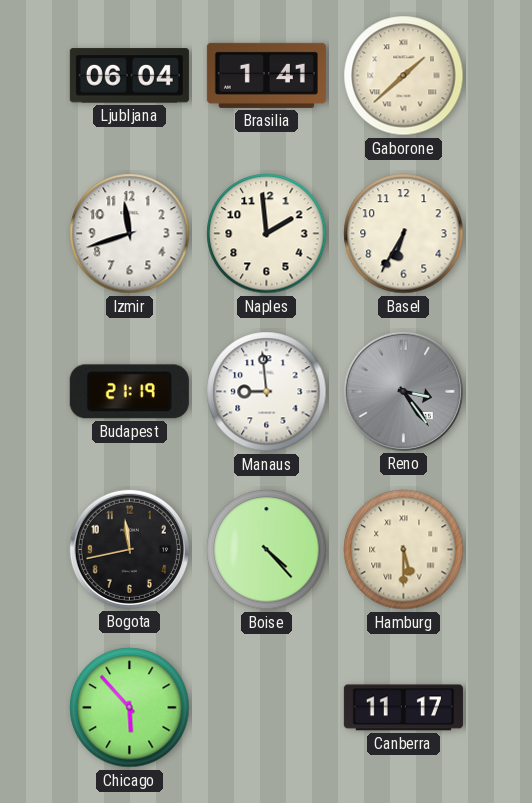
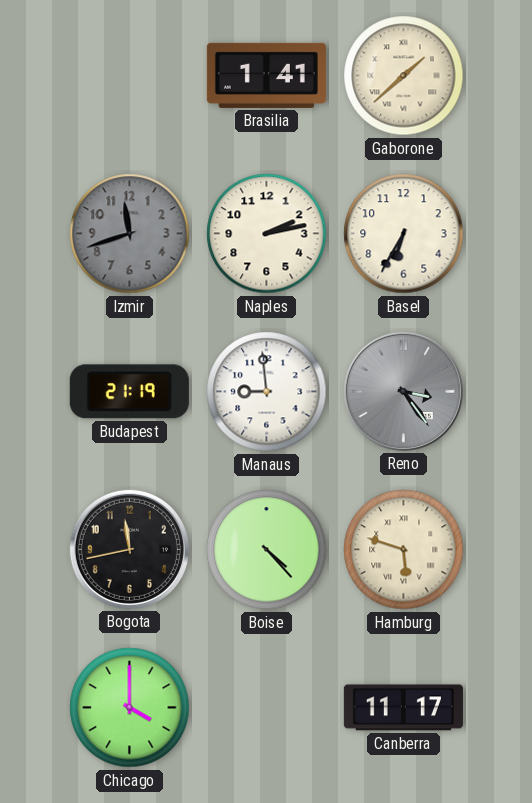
Ljubljana: 06:04 -> none
Izmir dial: white -> grey
Naples: 1:59 -> 2:13
Hamburg: 5:30 -> 5:48
Chicago: 5:53 -> 4:00
